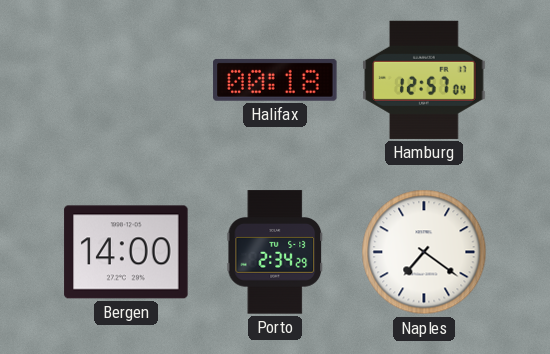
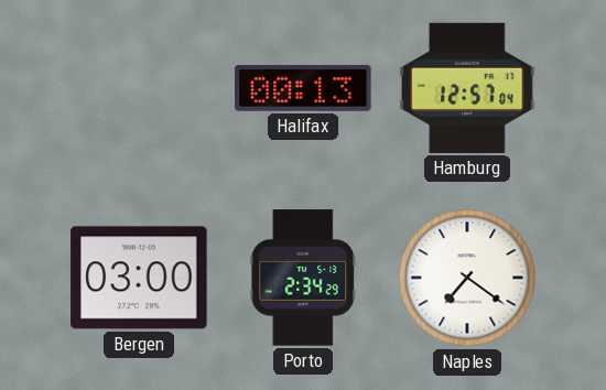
Halifax: 00:18 -> 00:13
Bergen: 14:00 -> 03:00
